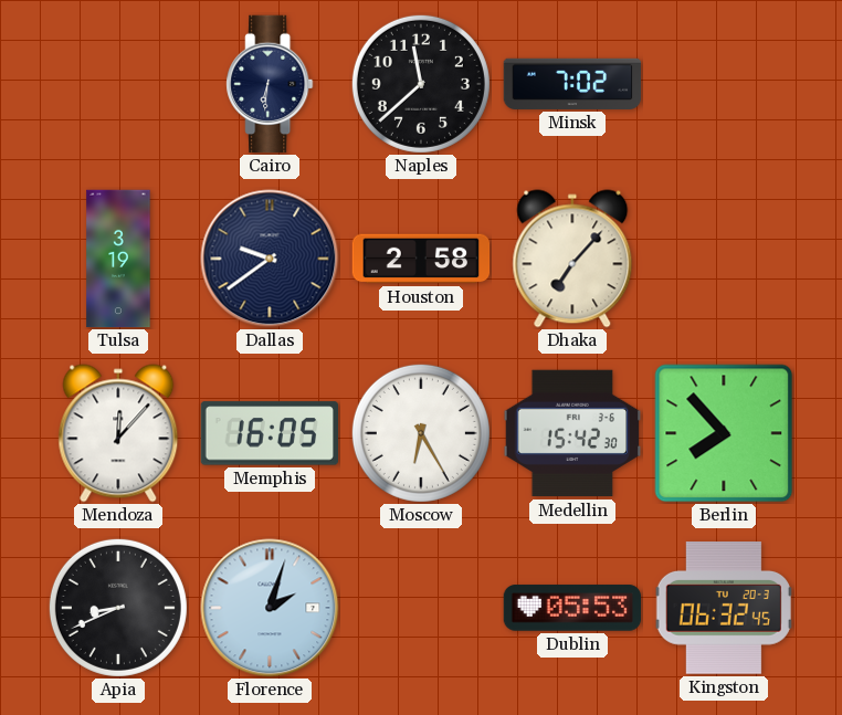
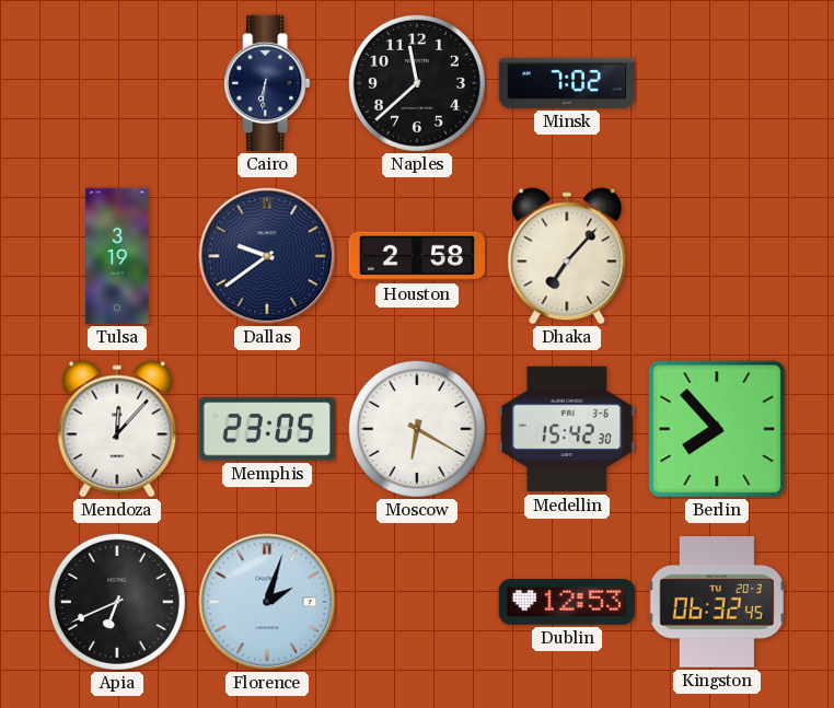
Memphis: 16:05 -> 23:05
Moscow: 6:25 -> 6:20
Apia: 8:41 -> 6:41
Dublin: 05:53 -> 12:53
